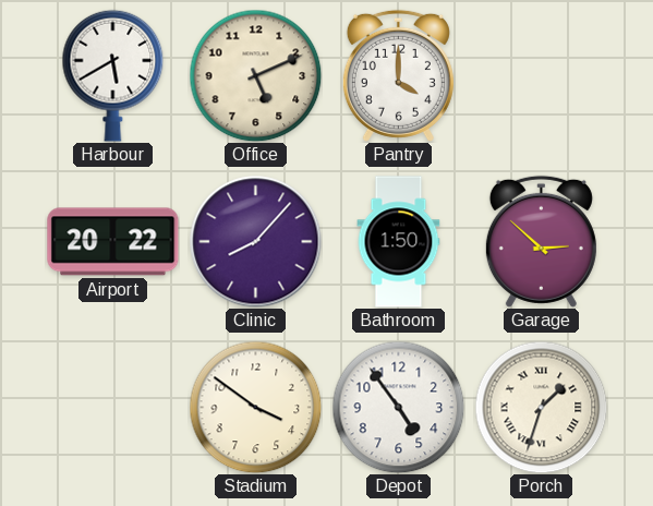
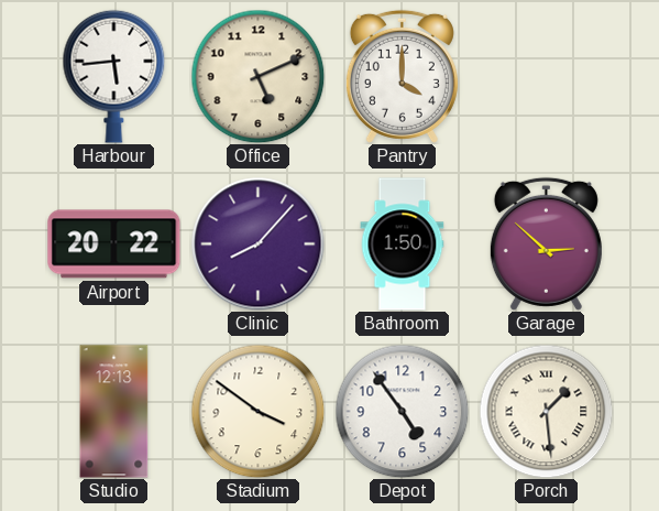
Harbour: 5:40 -> 5:44
Studio: none -> 12:13
Porch: 1:33 -> 1:29
